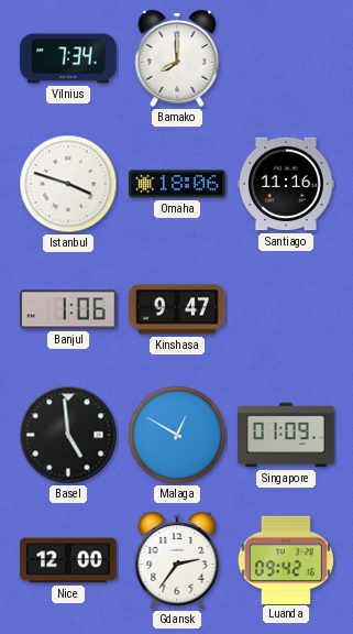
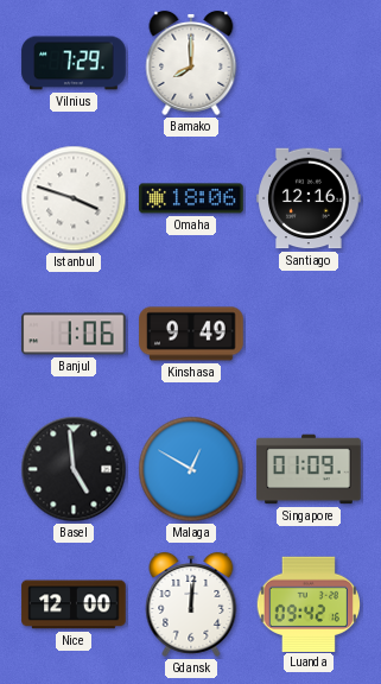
Vilnius: 7:34 -> 7:29
Santiago: 11:16 -> 12:16
Kinshasa: 9:47 -> 9:49
Gdansk: 2:36 -> 12:01
